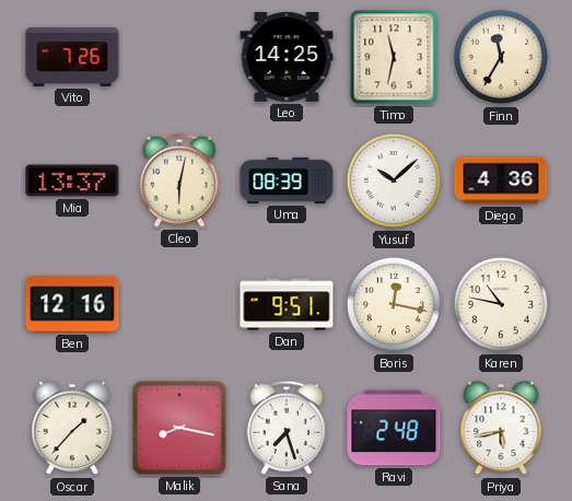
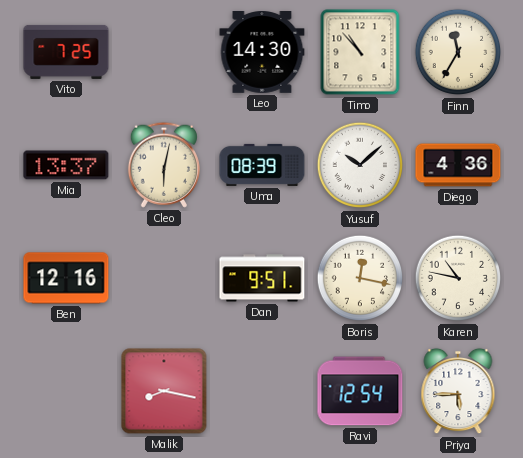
Vito: 7:26 -> 7:25
Leo: 14:25 -> 14:30
Timo: 11:32 -> 10:53
Oscar: 1:37 -> none
Sana: 7:27 -> none
Ravi: 2:48 -> 12:54
Priya: 5:43 -> 5:45
